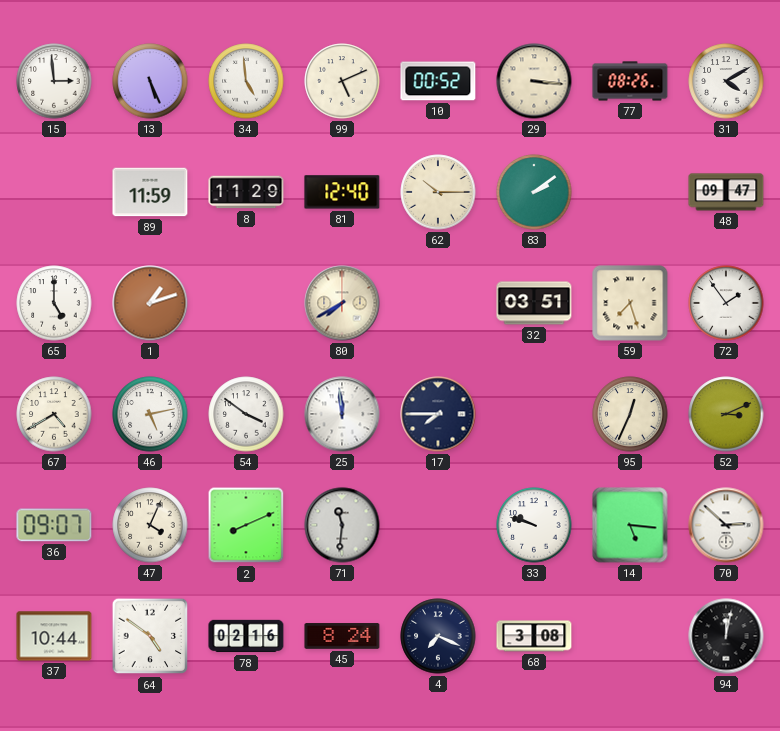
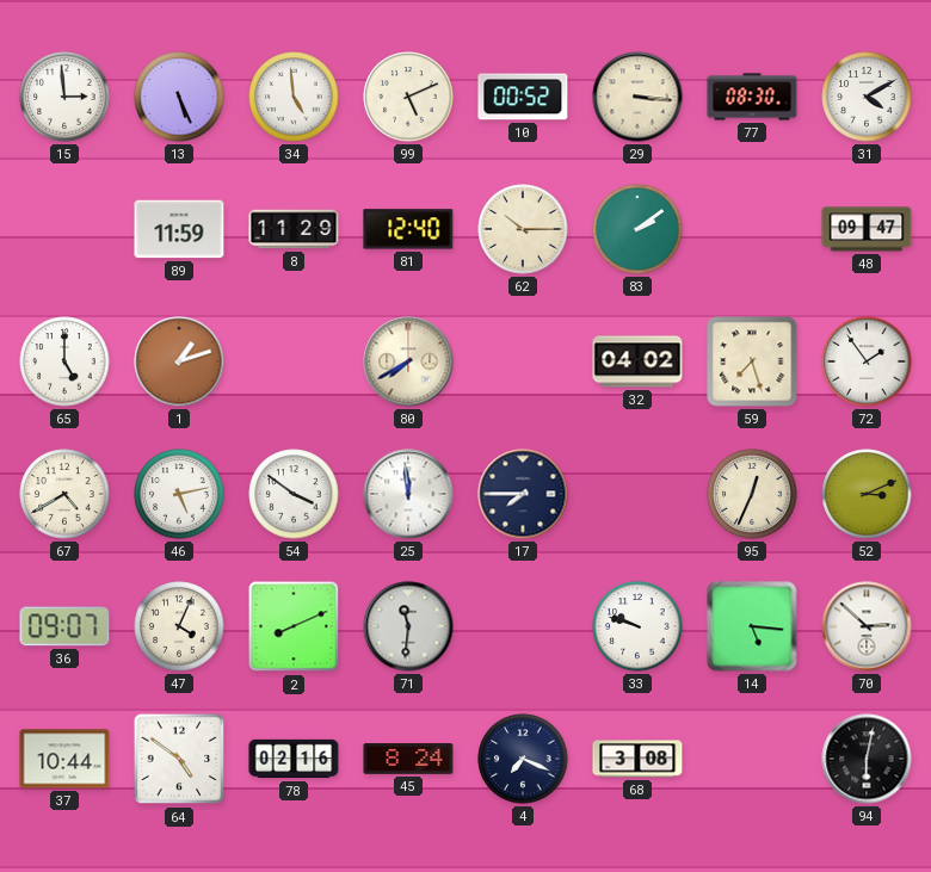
77: 08:26 -> 08:30
32: 03:51 -> 04:02
94: 12:02 -> 6:02
